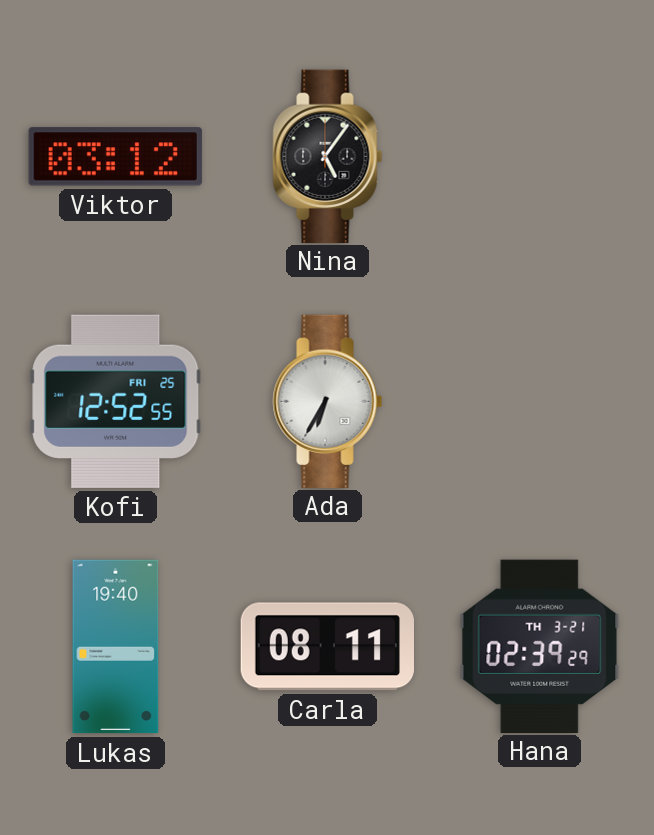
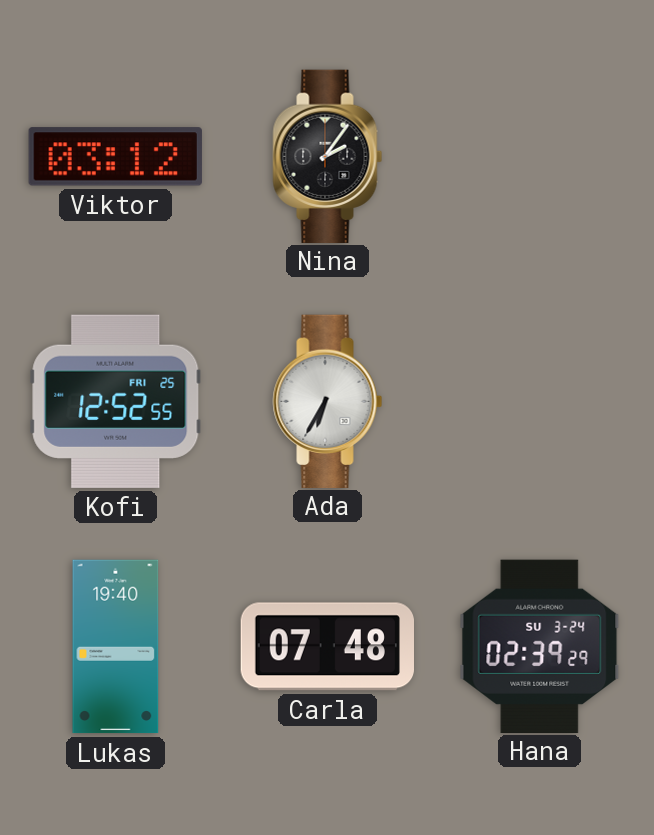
Nina: 5:06 -> 2:06
Carla: 08:11 -> 07:48
Hana date: TH 3-21 -> SU 3-24
